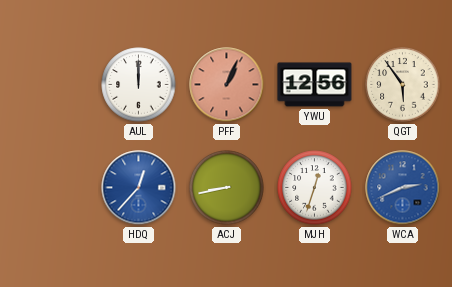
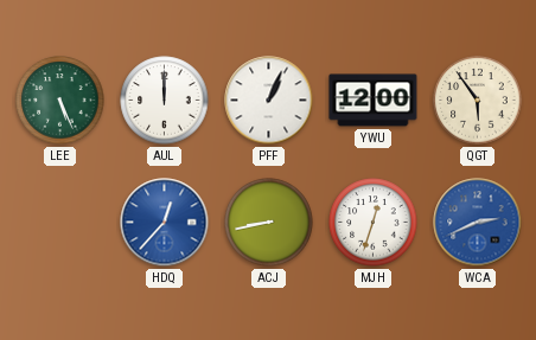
LEE: none -> 5:26
PFF dial: salmon -> white
YWU: 12:56 -> 12:00
